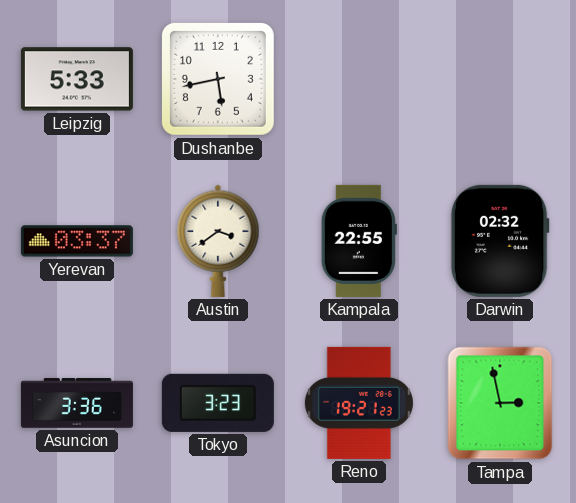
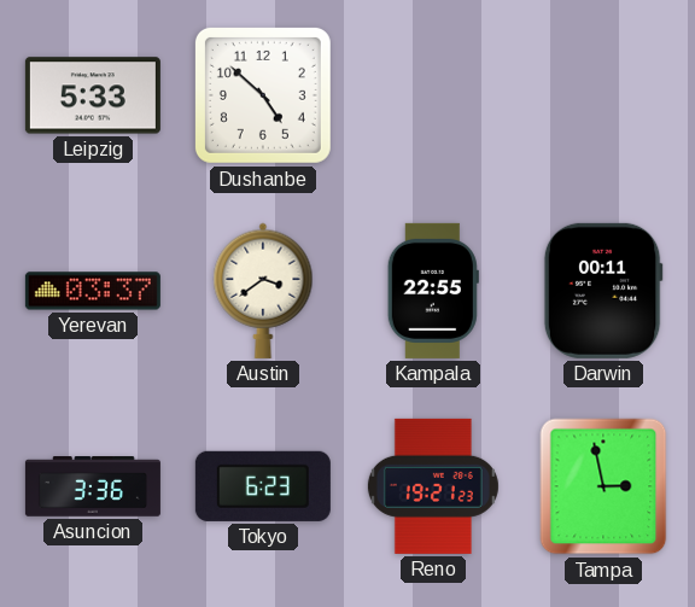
Dushanbe: 5:43 -> 4:52
Darwin: 02:32 -> 00:11
Tokyo: 3:23 -> 6:23
